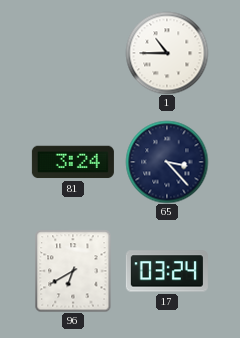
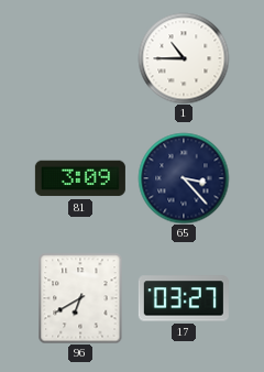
81: 3:24 -> 3:09
17: 03:24 -> 03:27
